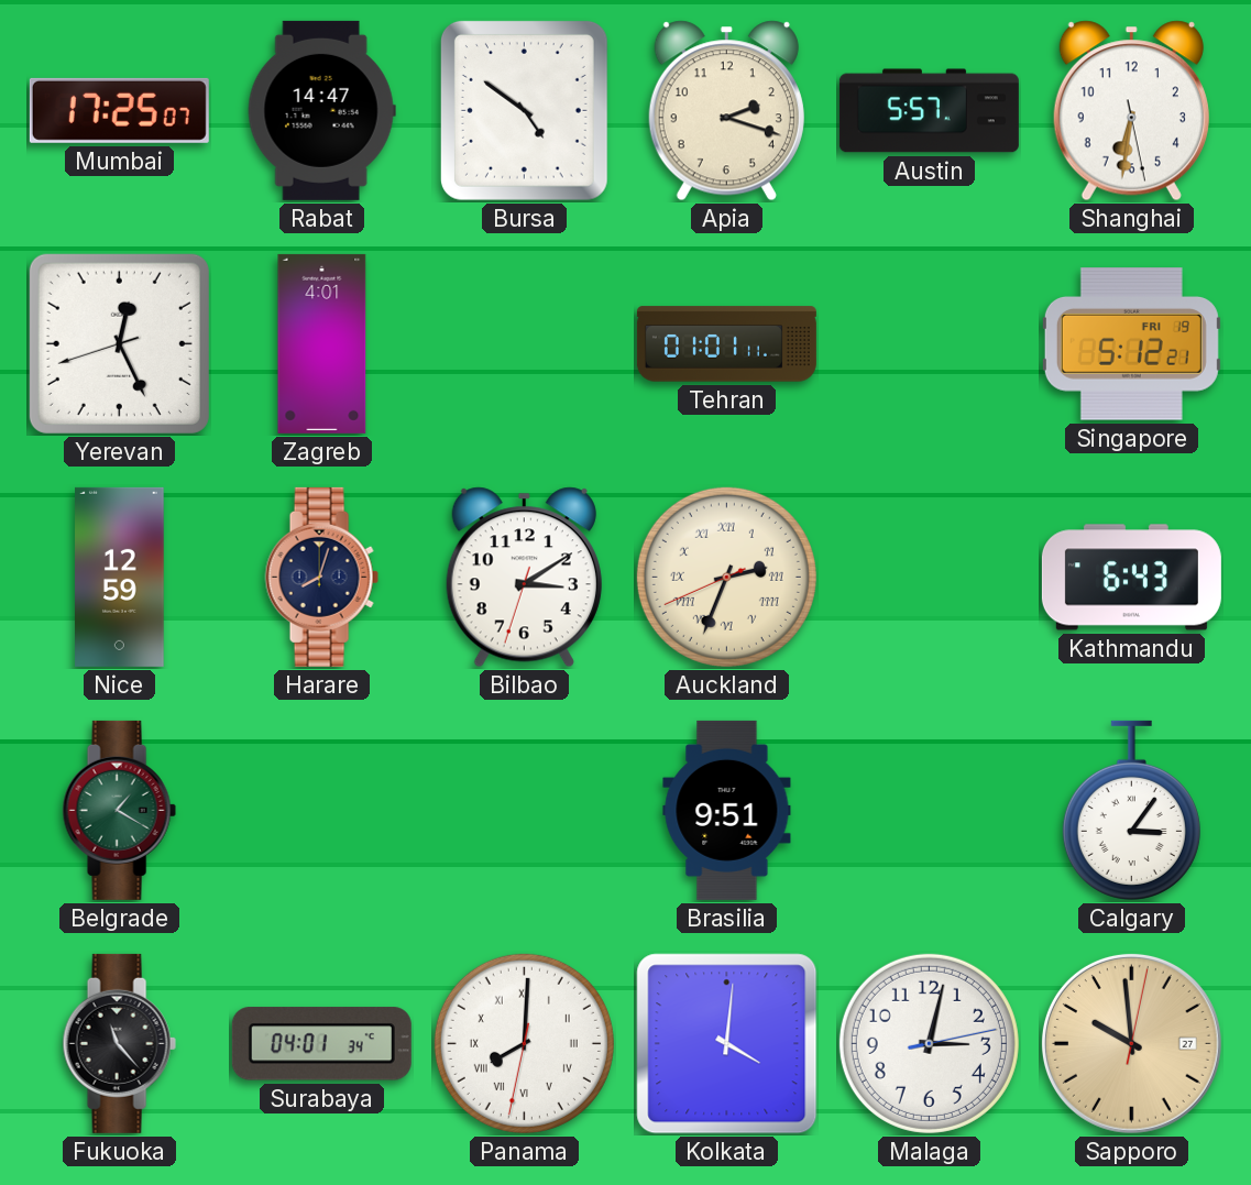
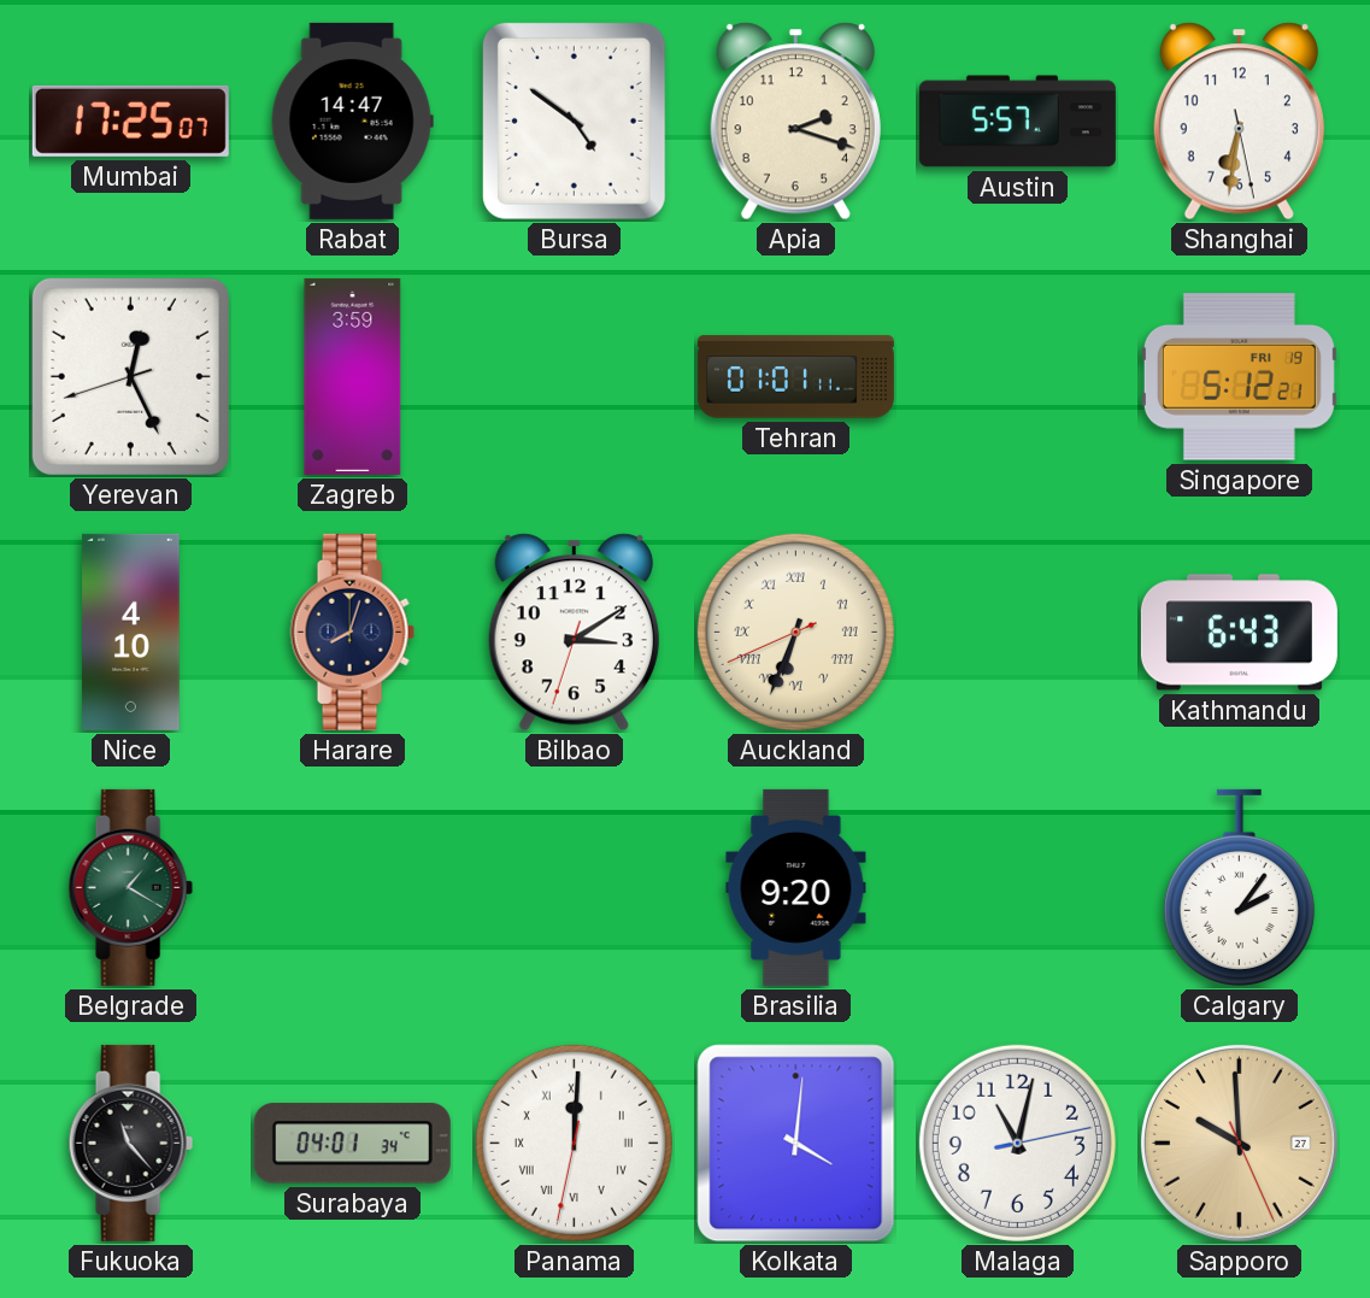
Zagreb: 4:01 -> 3:59
Nice: 12:59 -> 4:10
Auckland: 2:33 -> 6:33
Brasilia: 9:51 -> 9:20
Calgary: 3:06 -> 2:06
Panama: 8:00 -> 12:00
Malaga: 3:02 -> 11:02
Sapporo: 9:59:02 -> 9:59:26
